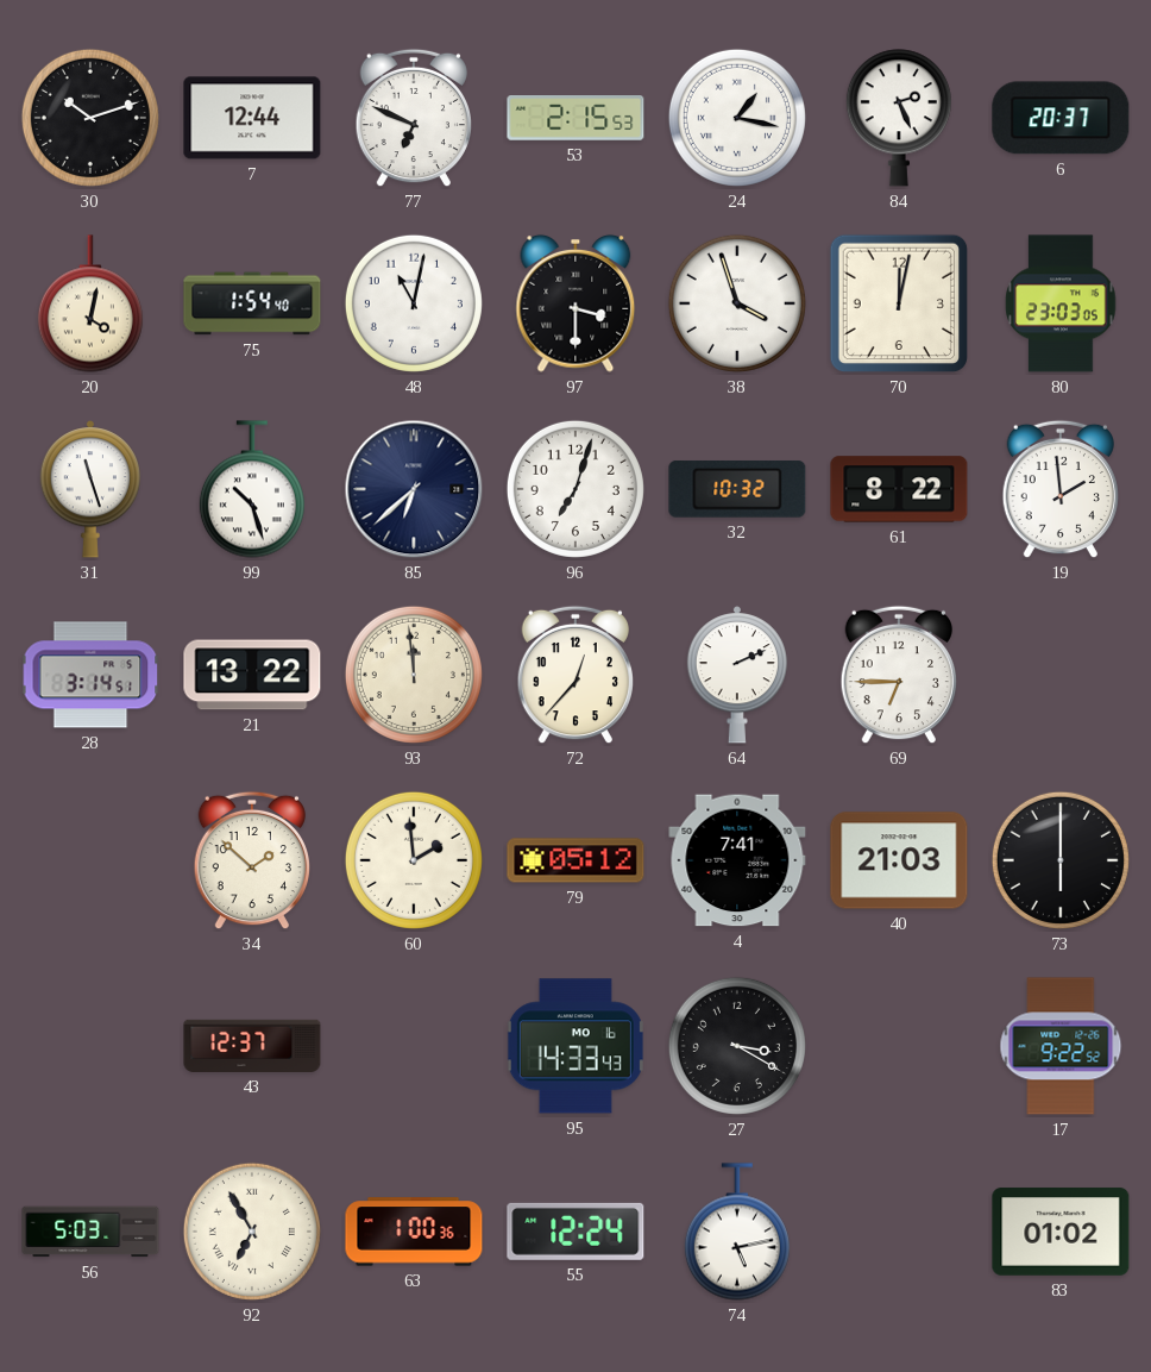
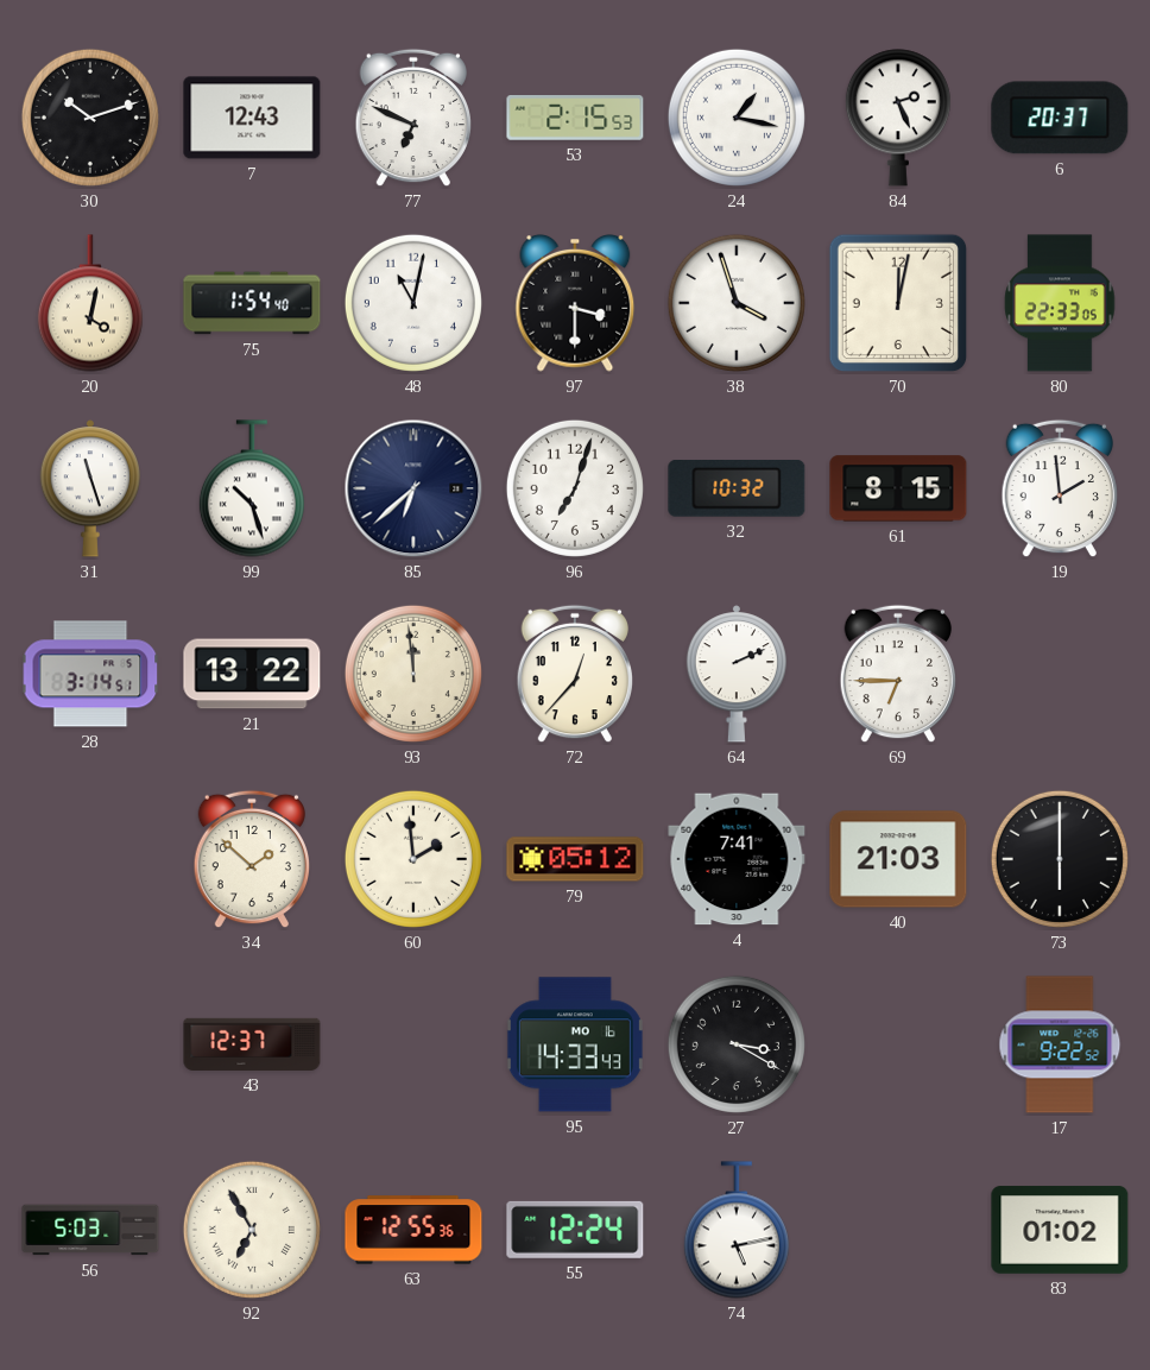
7: 12:44 -> 12:43
80: 23:03 -> 22:33
61: 8:22 -> 8:15
63: 1:00 -> 12:55
